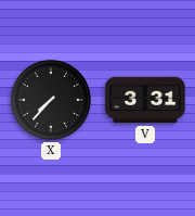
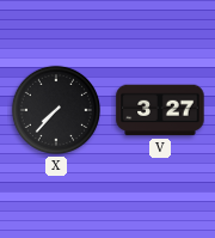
V: 3:31 -> 3:27
